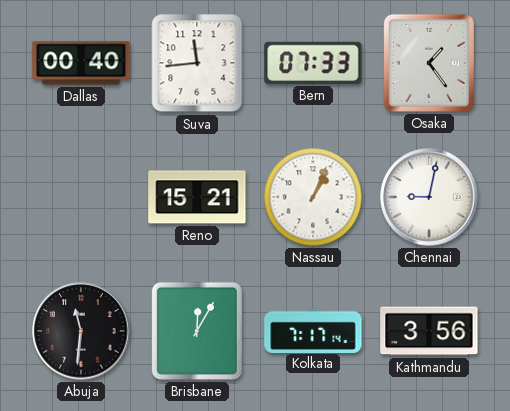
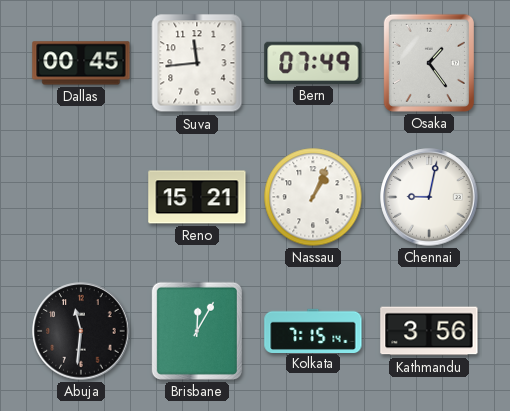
Dallas: 00:40 -> 00:45
Bern: 07:33 -> 07:49
Kolkata: 7:17 -> 7:15
